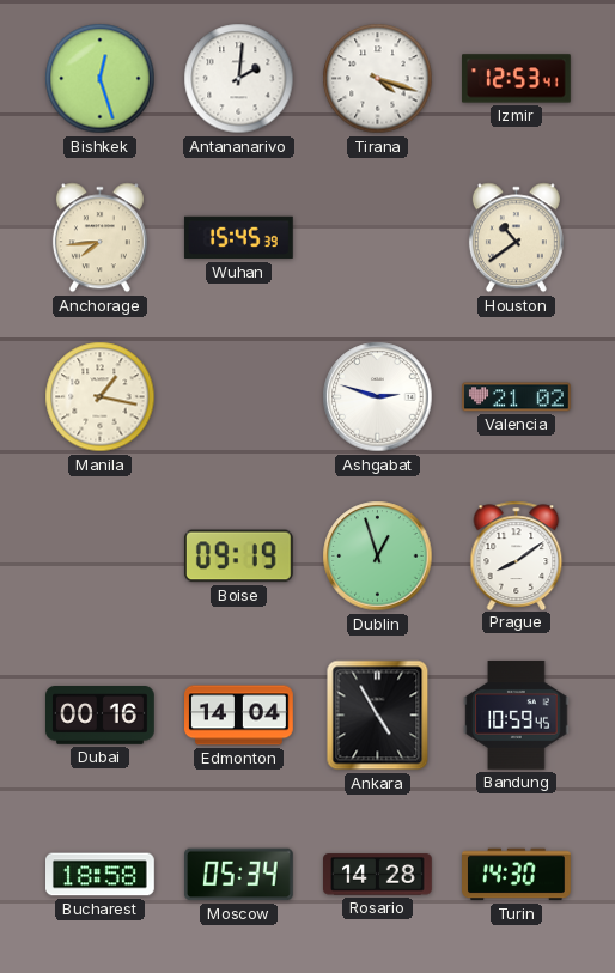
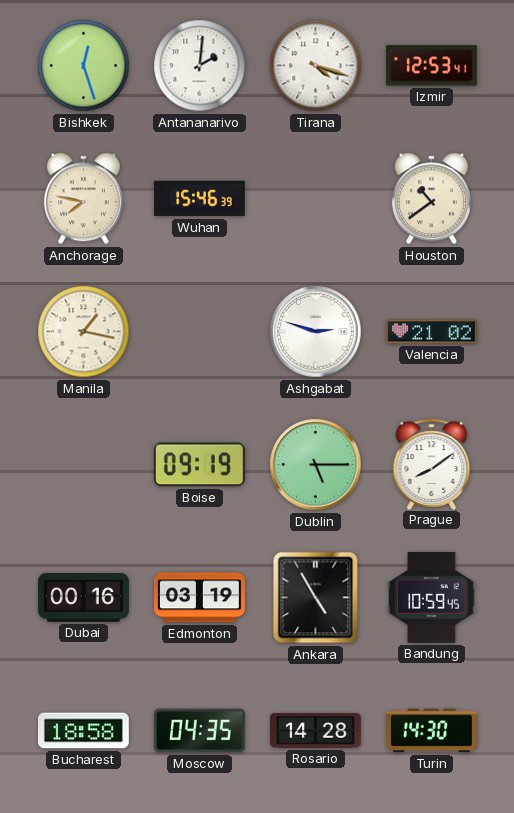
Anchorage: 7:44 -> 7:47
Wuhan: 15:45 -> 15:46
Dublin: 12:57 -> 5:15
Edmonton: 14:04 -> 03:19
Moscow: 05:34 -> 04:35
